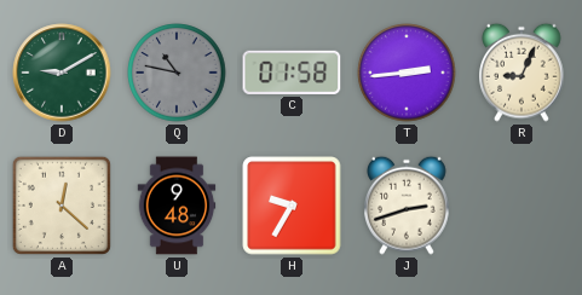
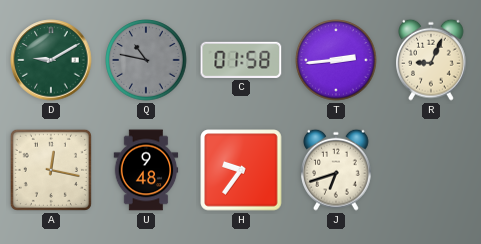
A: 12:22 -> 12:17
H: 9:35 -> 9:36
J: 2:42 -> 6:42
